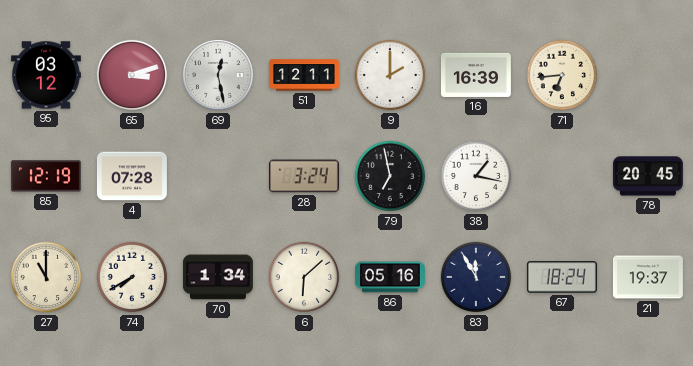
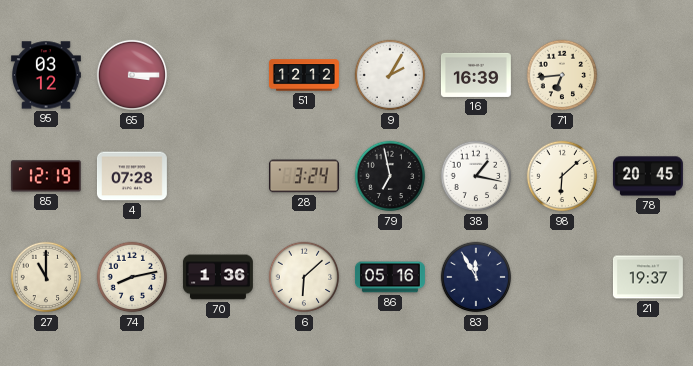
65: 3:12 -> 3:15
69: 12:28 -> none
51: 12:11 -> 12:12
9: 2:00 -> 2:05
98: none -> 6:08
74: 7:40 -> 8:13
70: 1:34 -> 1:36
67: 18:24 -> none
